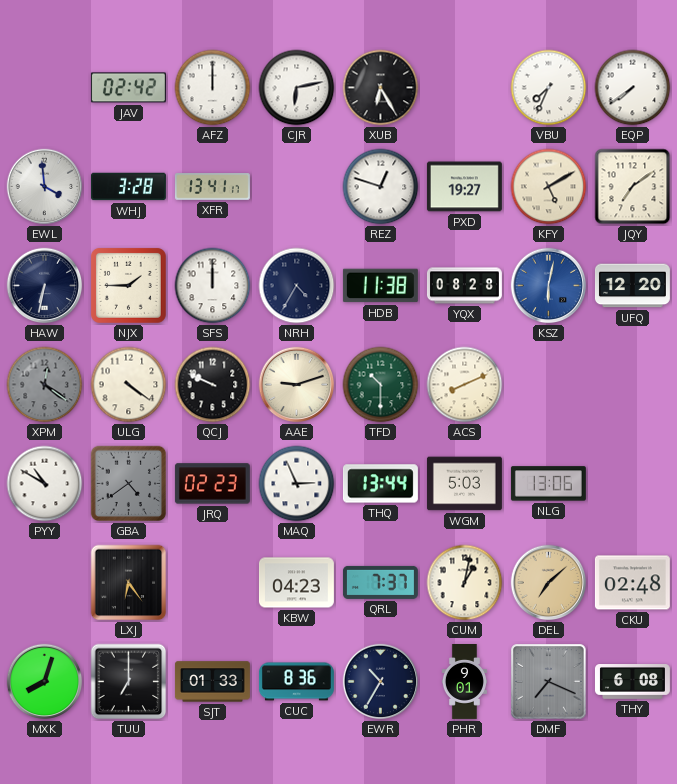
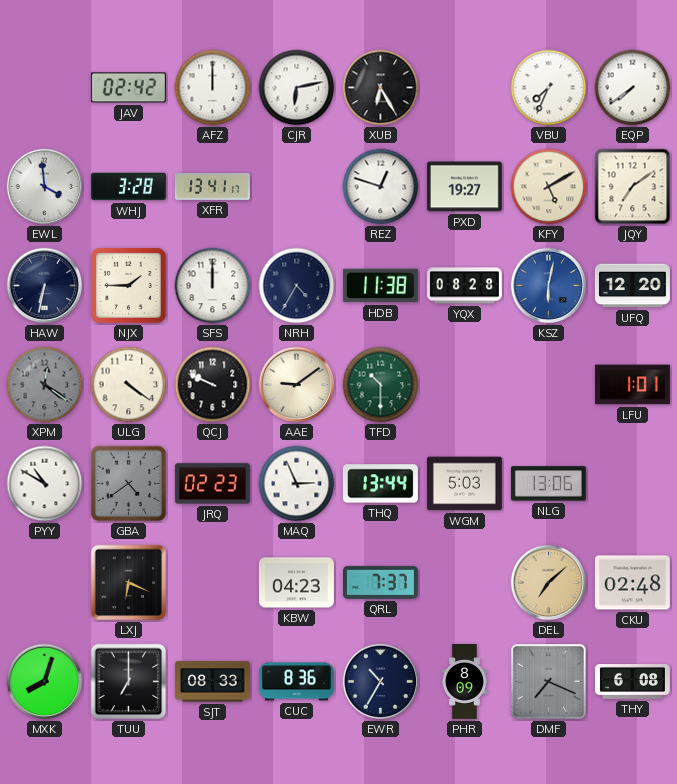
AAE: 9:12 -> 9:09
ACS: 8:11 -> none
LFU: none -> 1:01
LXJ: 6:24 -> 6:19
CUM: 1:02 -> none
SJT: 01:33 -> 08:33
PHR: 9:01 -> 8:09
